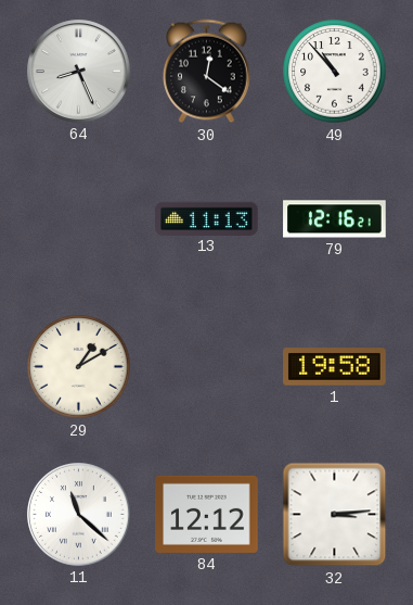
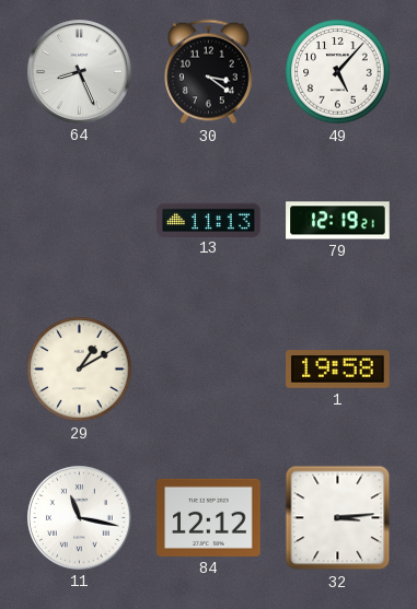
30: 12:21 -> 3:21
49: 10:53 -> 5:07
79: 12:16 -> 12:19
11: 11:22 -> 11:17
